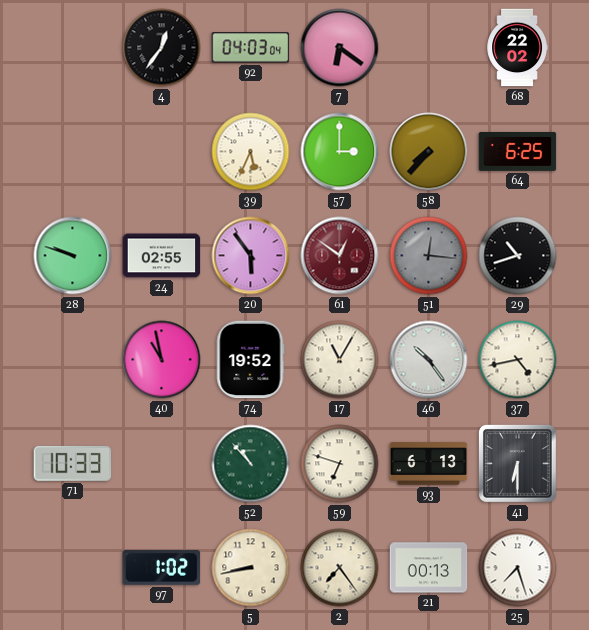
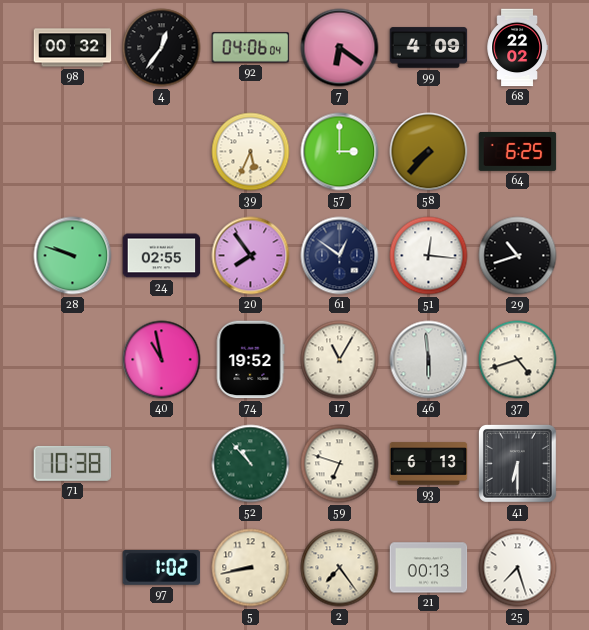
98: none -> 00:32
92: 04:03 -> 04:06
99: none -> 4:09
20: 5:54 -> 7:54
61 dial: burgundy -> navy
51 dial: grey -> white
46: 10:24 -> 5:59
37: 4:43 -> 4:42
71: 10:33 -> 10:38
